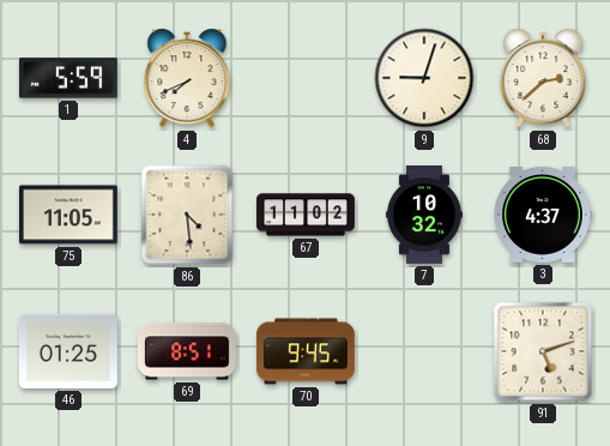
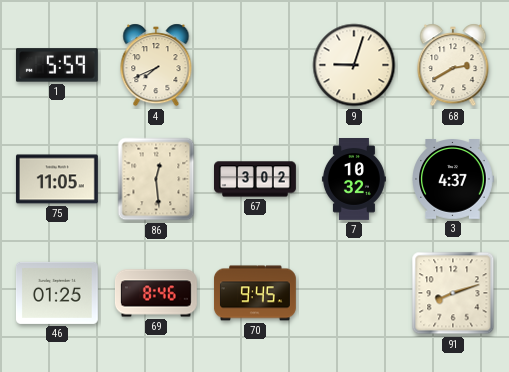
68: 2:38 -> 2:40
86: 4:29 -> 12:29
67: 11:02 -> 3:02
69: 8:51 -> 8:46
91: 5:12 -> 8:12
